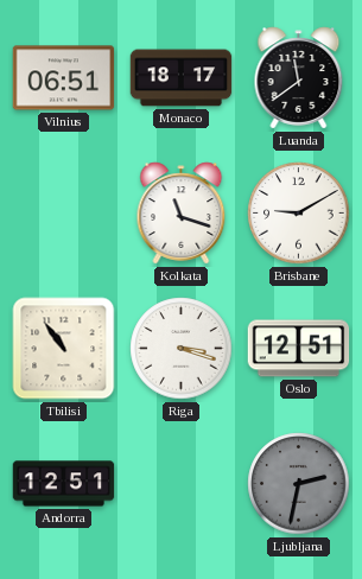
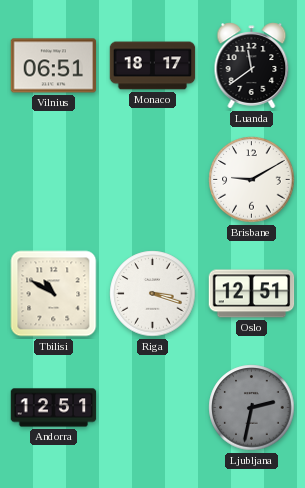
Kolkata: 11:18 -> none
Tbilisi: 10:54 -> 10:50
